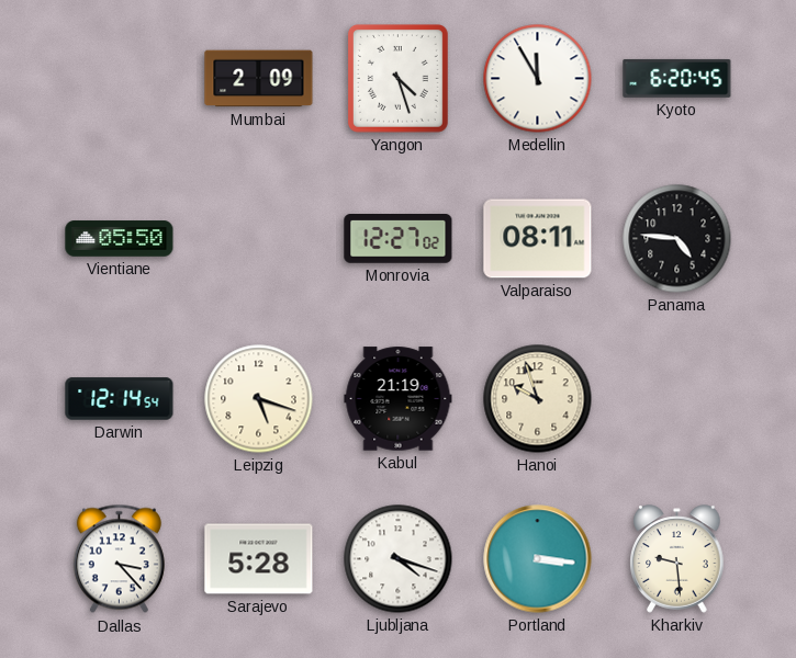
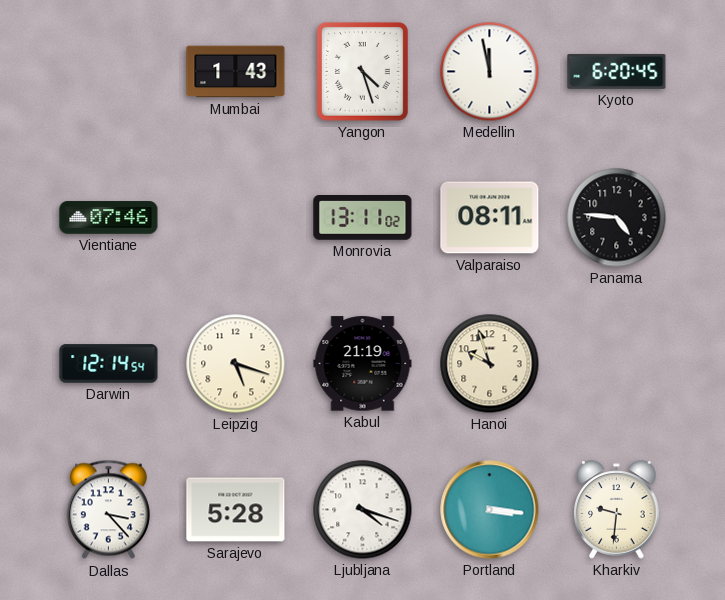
Mumbai: 2:09 -> 1:43
Medellin: 11:55 -> 11:58
Vientiane: 05:50 -> 07:46
Monrovia: 12:27 -> 13:11
Kharkiv: 9:29 -> 9:31
